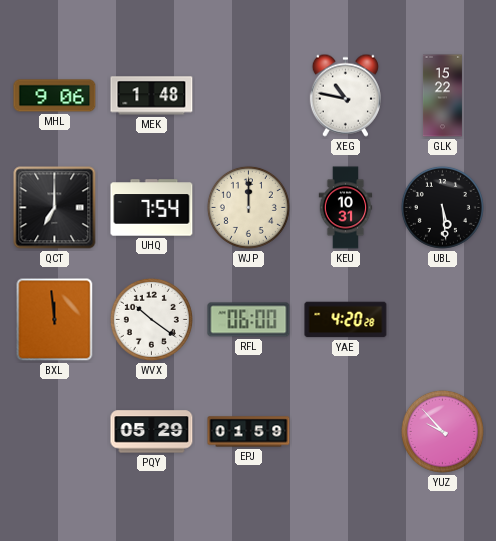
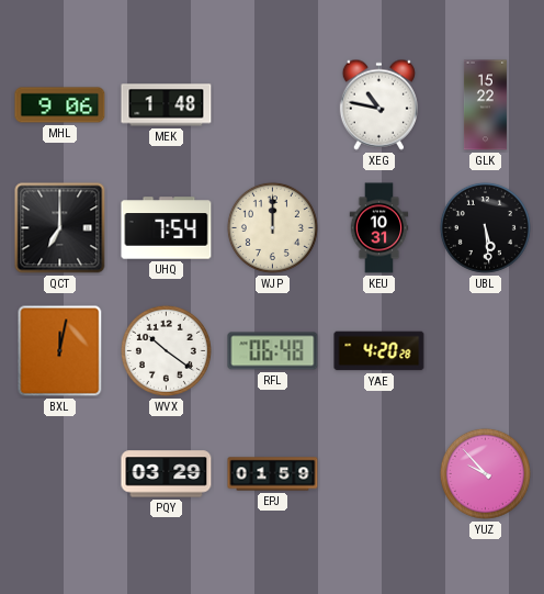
BXL: 11:59 -> 12:02
RFL: 06:00 -> 06:48
PQY: 05:29 -> 03:29
